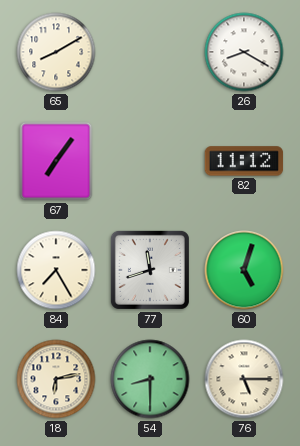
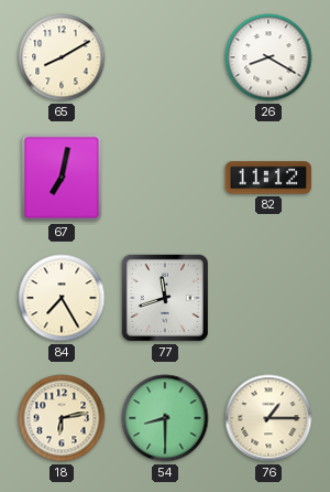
67: 7:06 -> 7:02
60: 5:03 -> none
76: 5:15 -> 1:15
